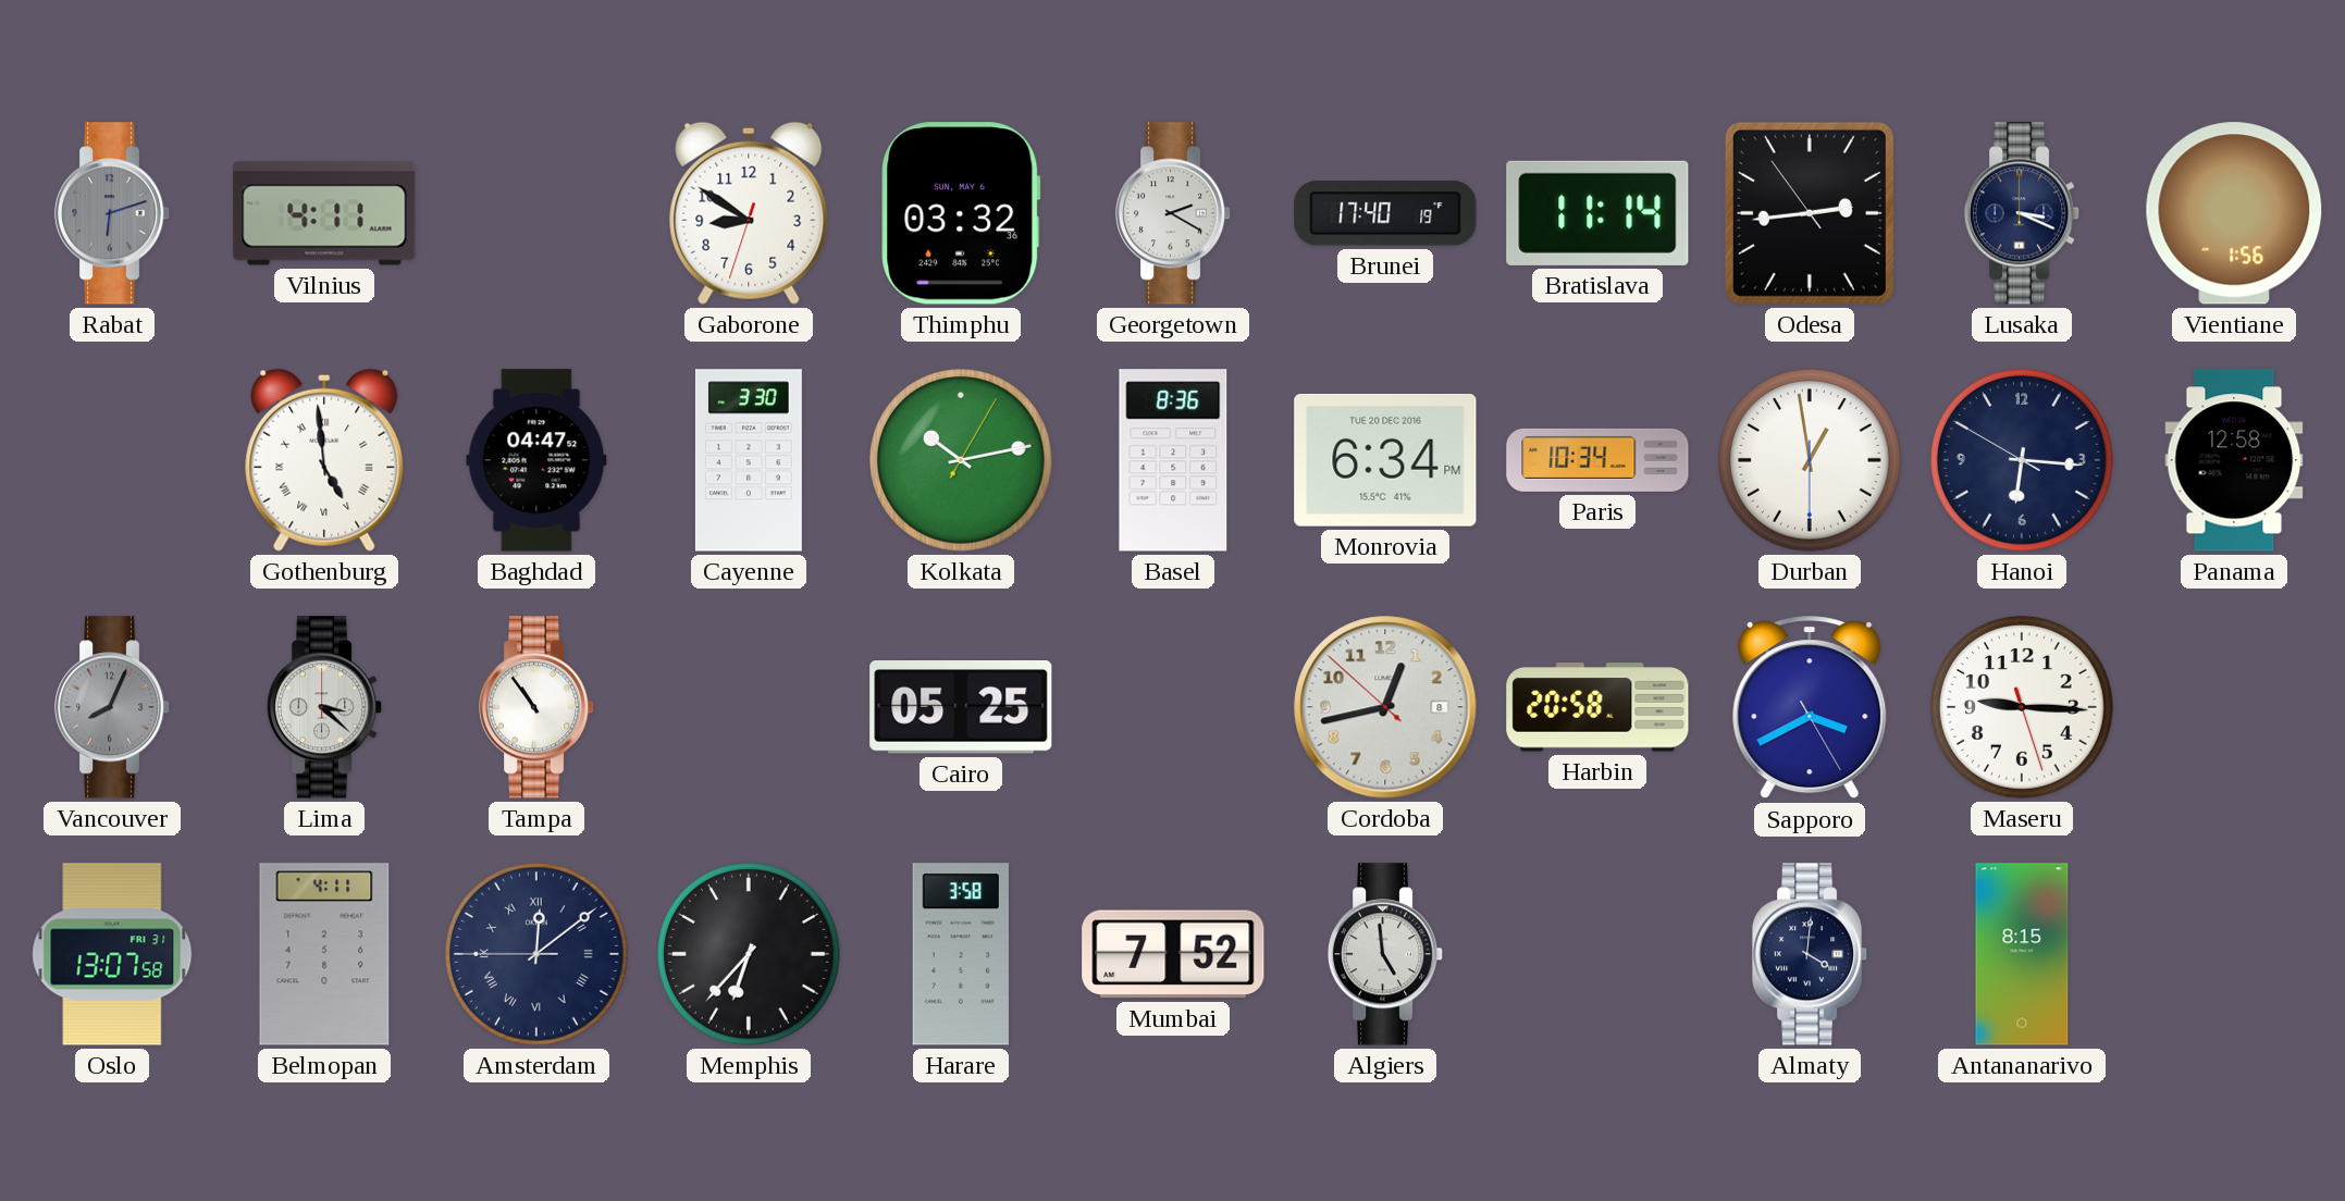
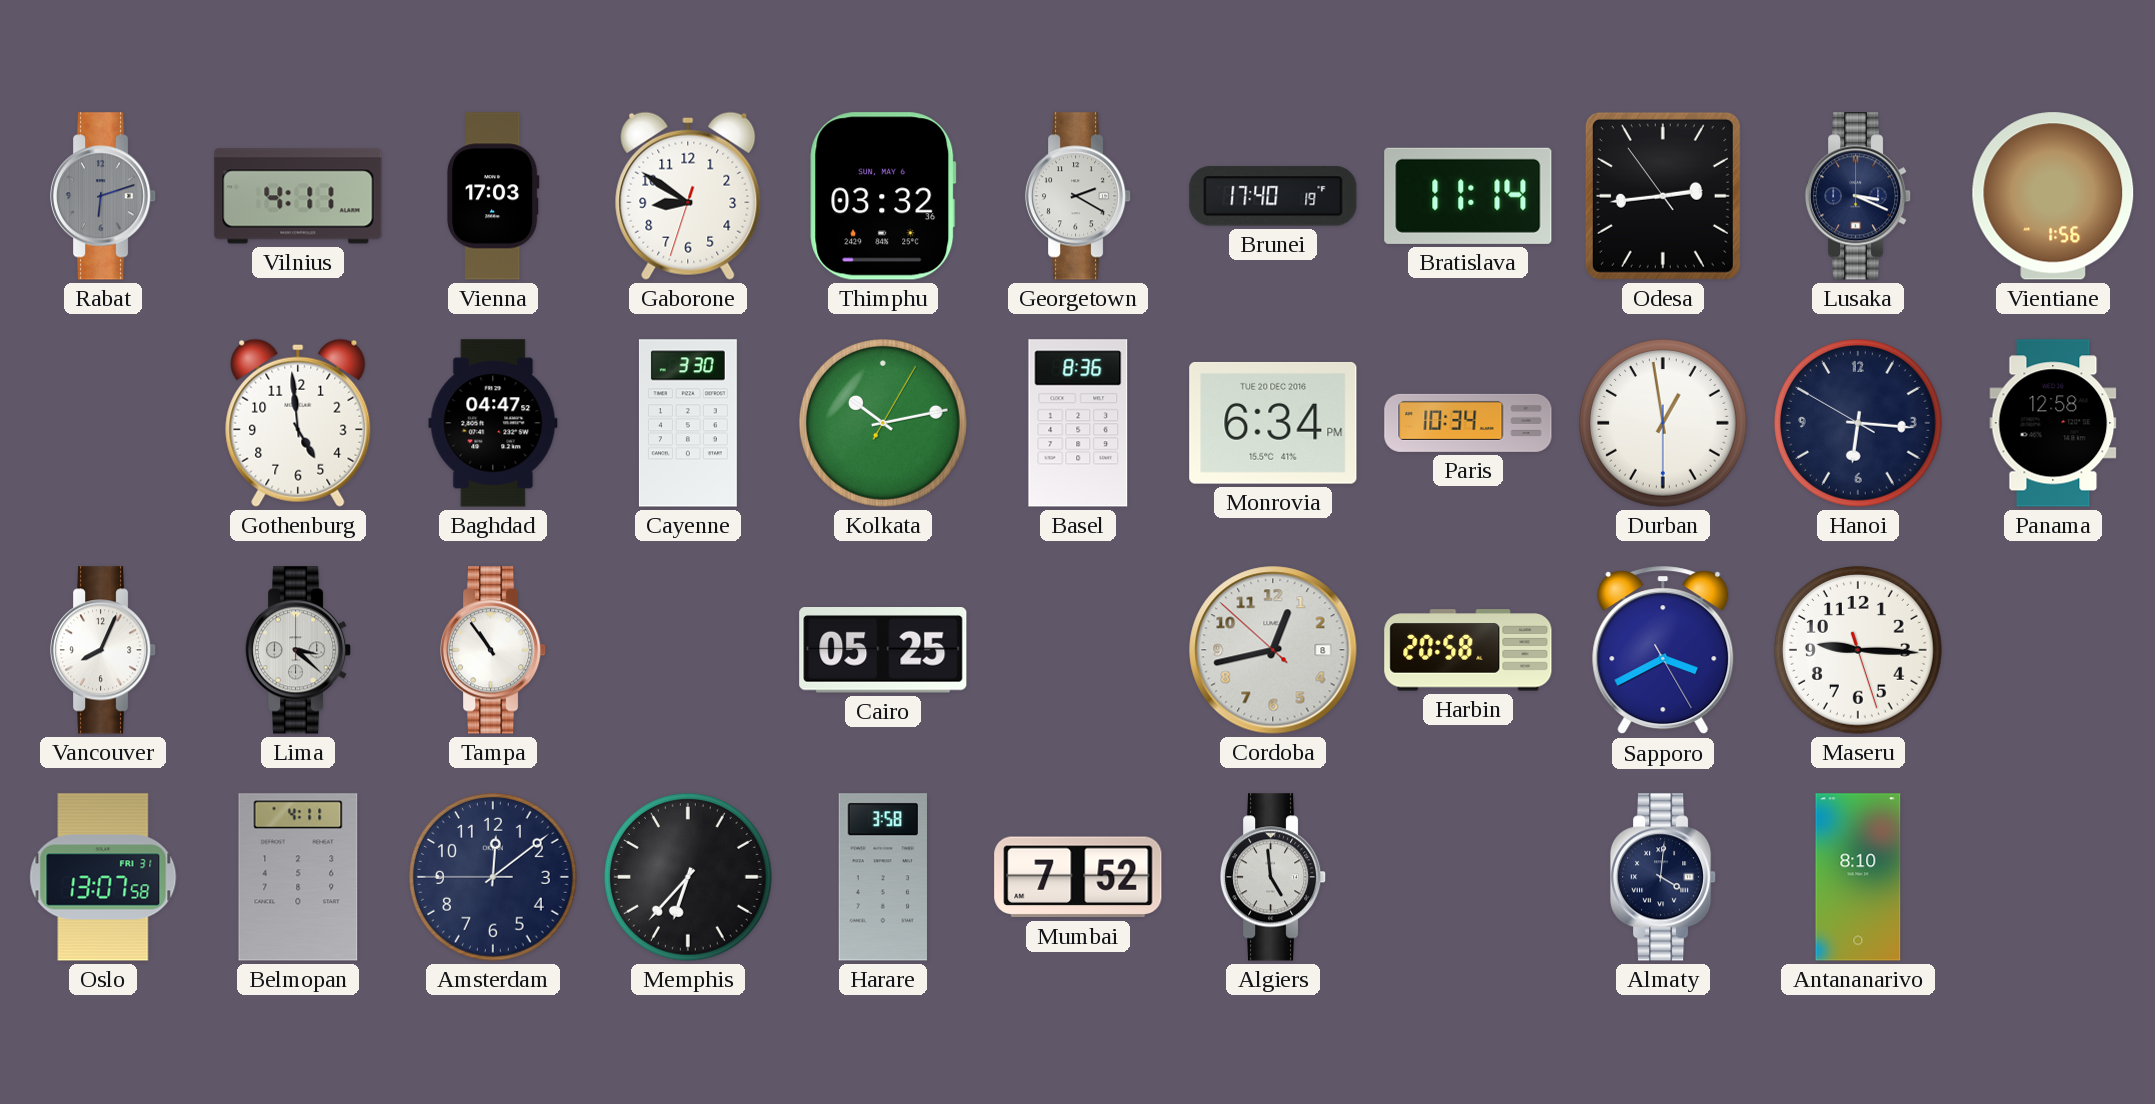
Vienna: none -> 17:03
Gothenburg numerals: Roman -> Arabic
Vancouver dial: grey -> white
Amsterdam numerals: Roman -> Arabic
Antananarivo: 8:15 -> 8:10
